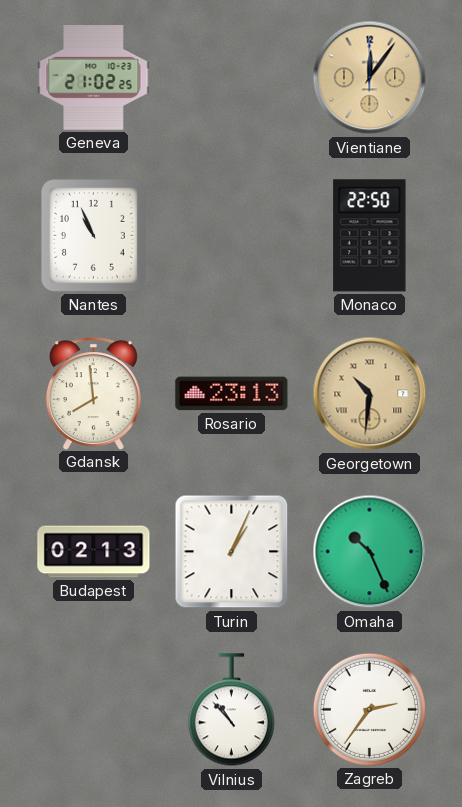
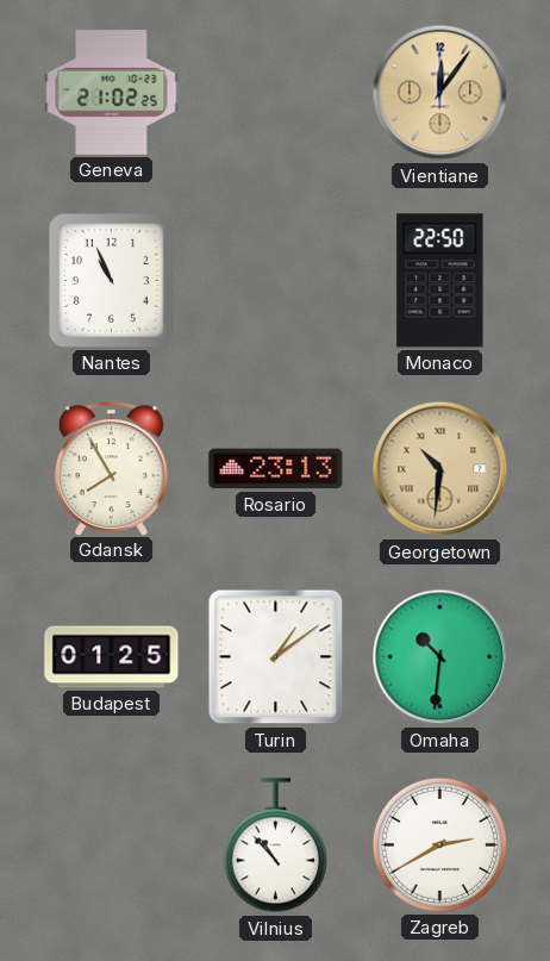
Gdansk: 7:59 -> 7:55
Budapest: 02:13 -> 01:25
Turin: 1:04 -> 1:09
Omaha: 10:26 -> 10:31
Zagreb: 2:36 -> 2:40
